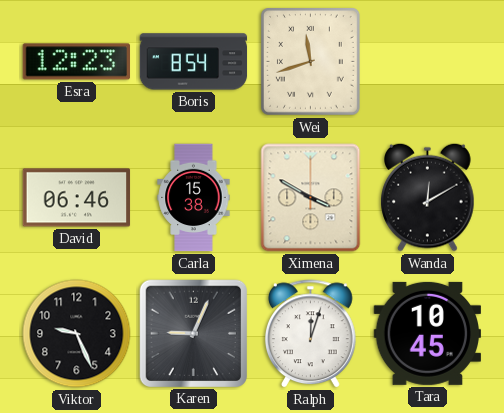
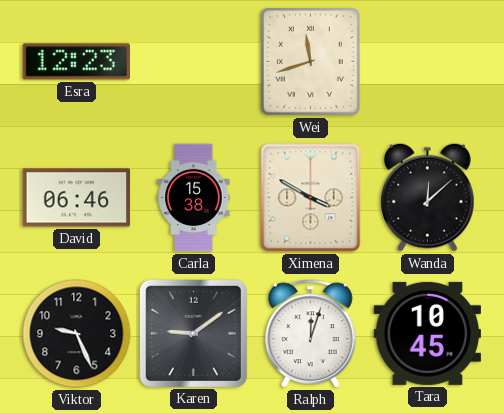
Boris: 8:54 -> none
Wanda: 12:10 -> 12:08
Karen: 9:04 -> 9:09
